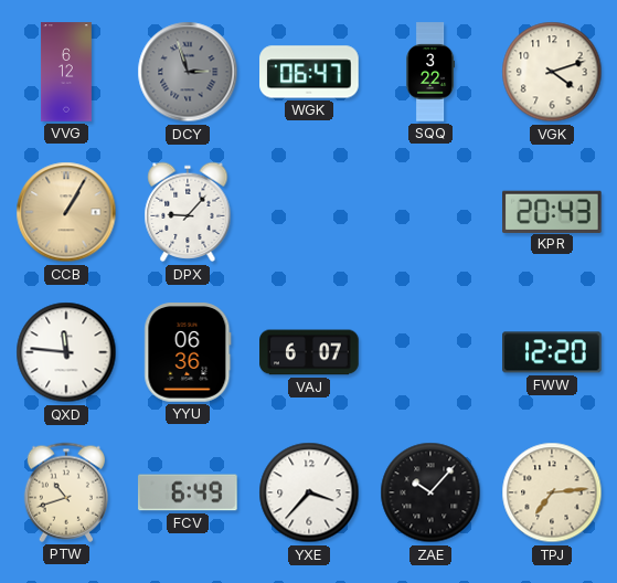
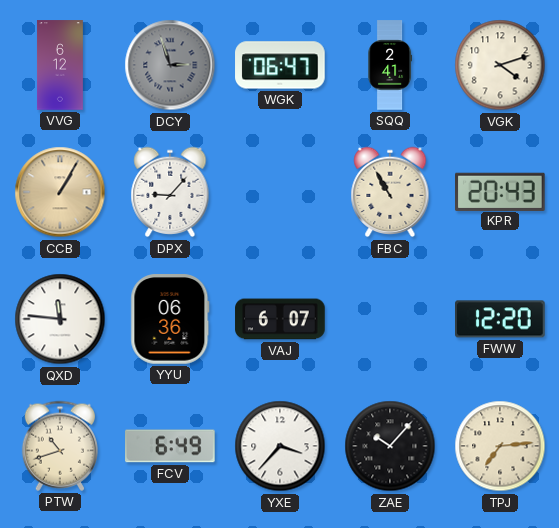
SQQ: 3:22 -> 2:41
FBC: none -> 10:55
